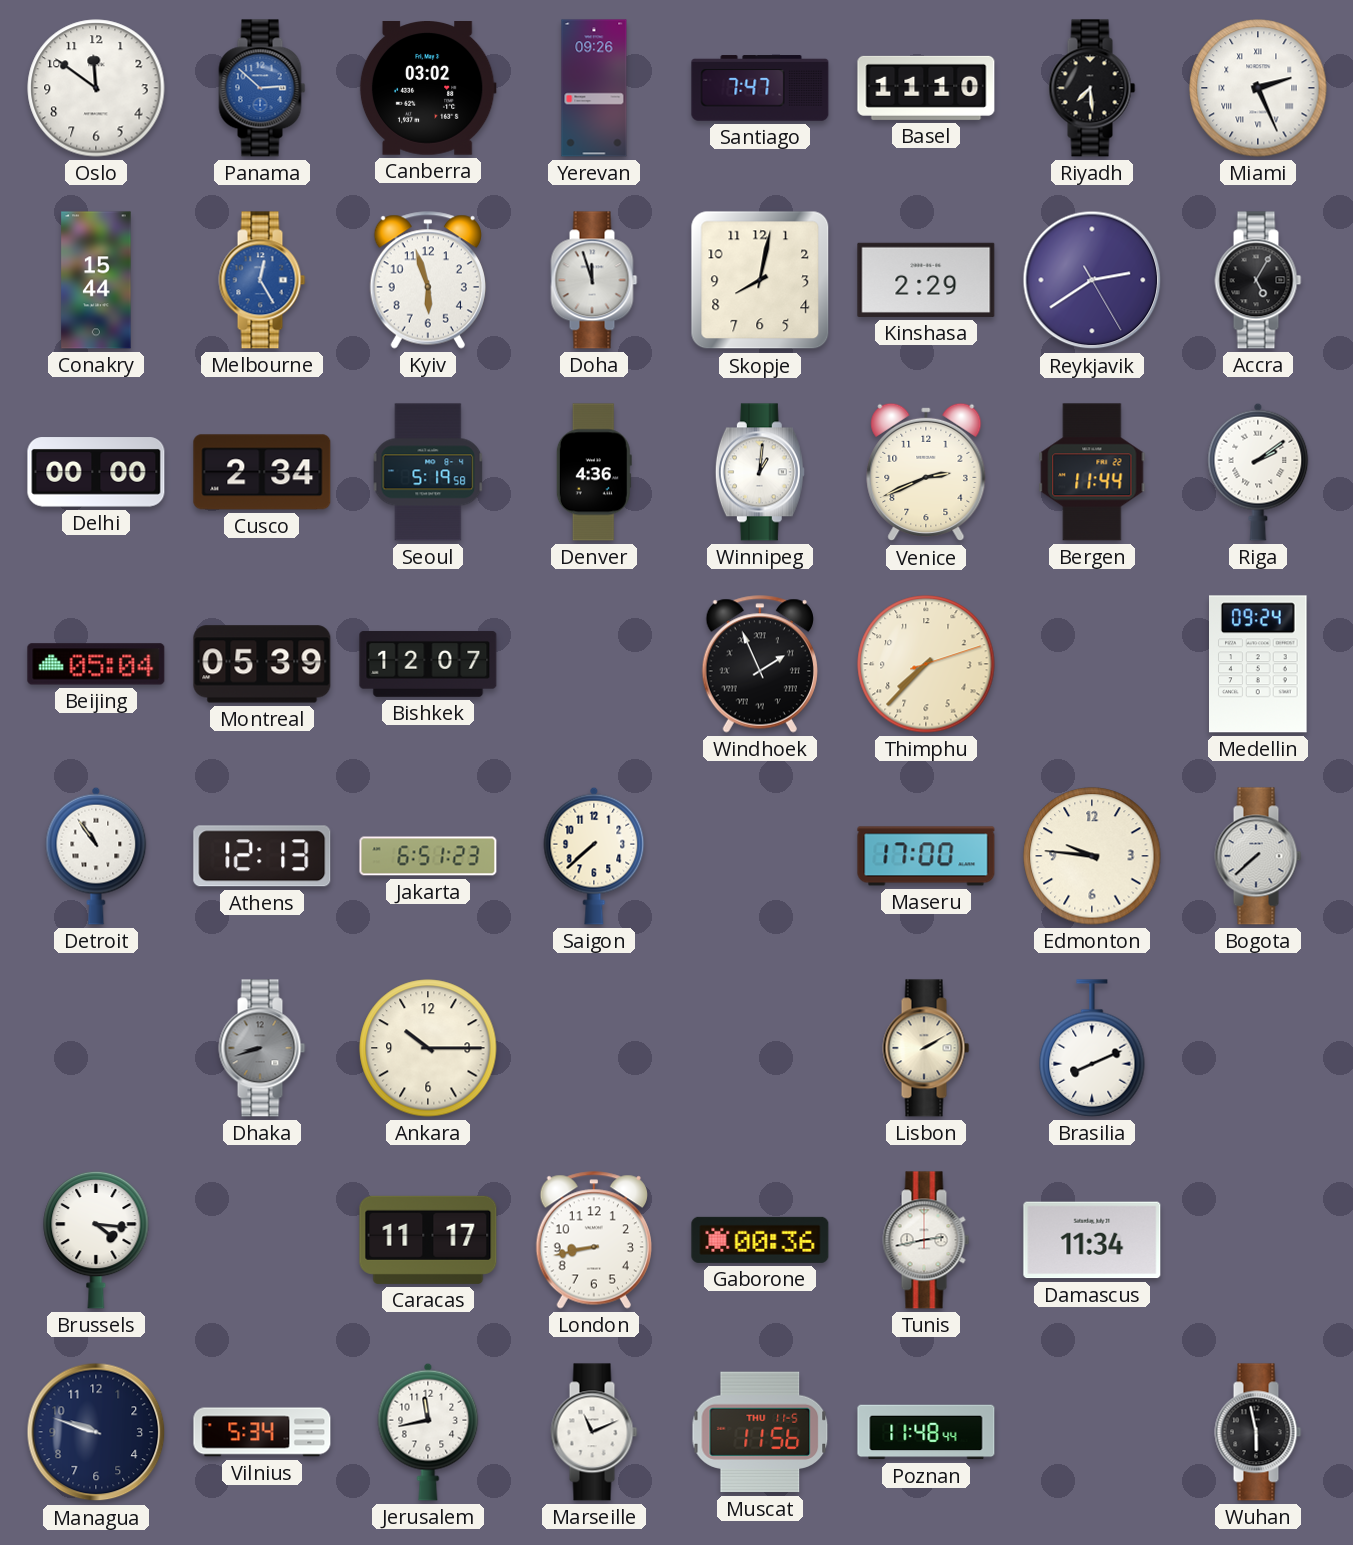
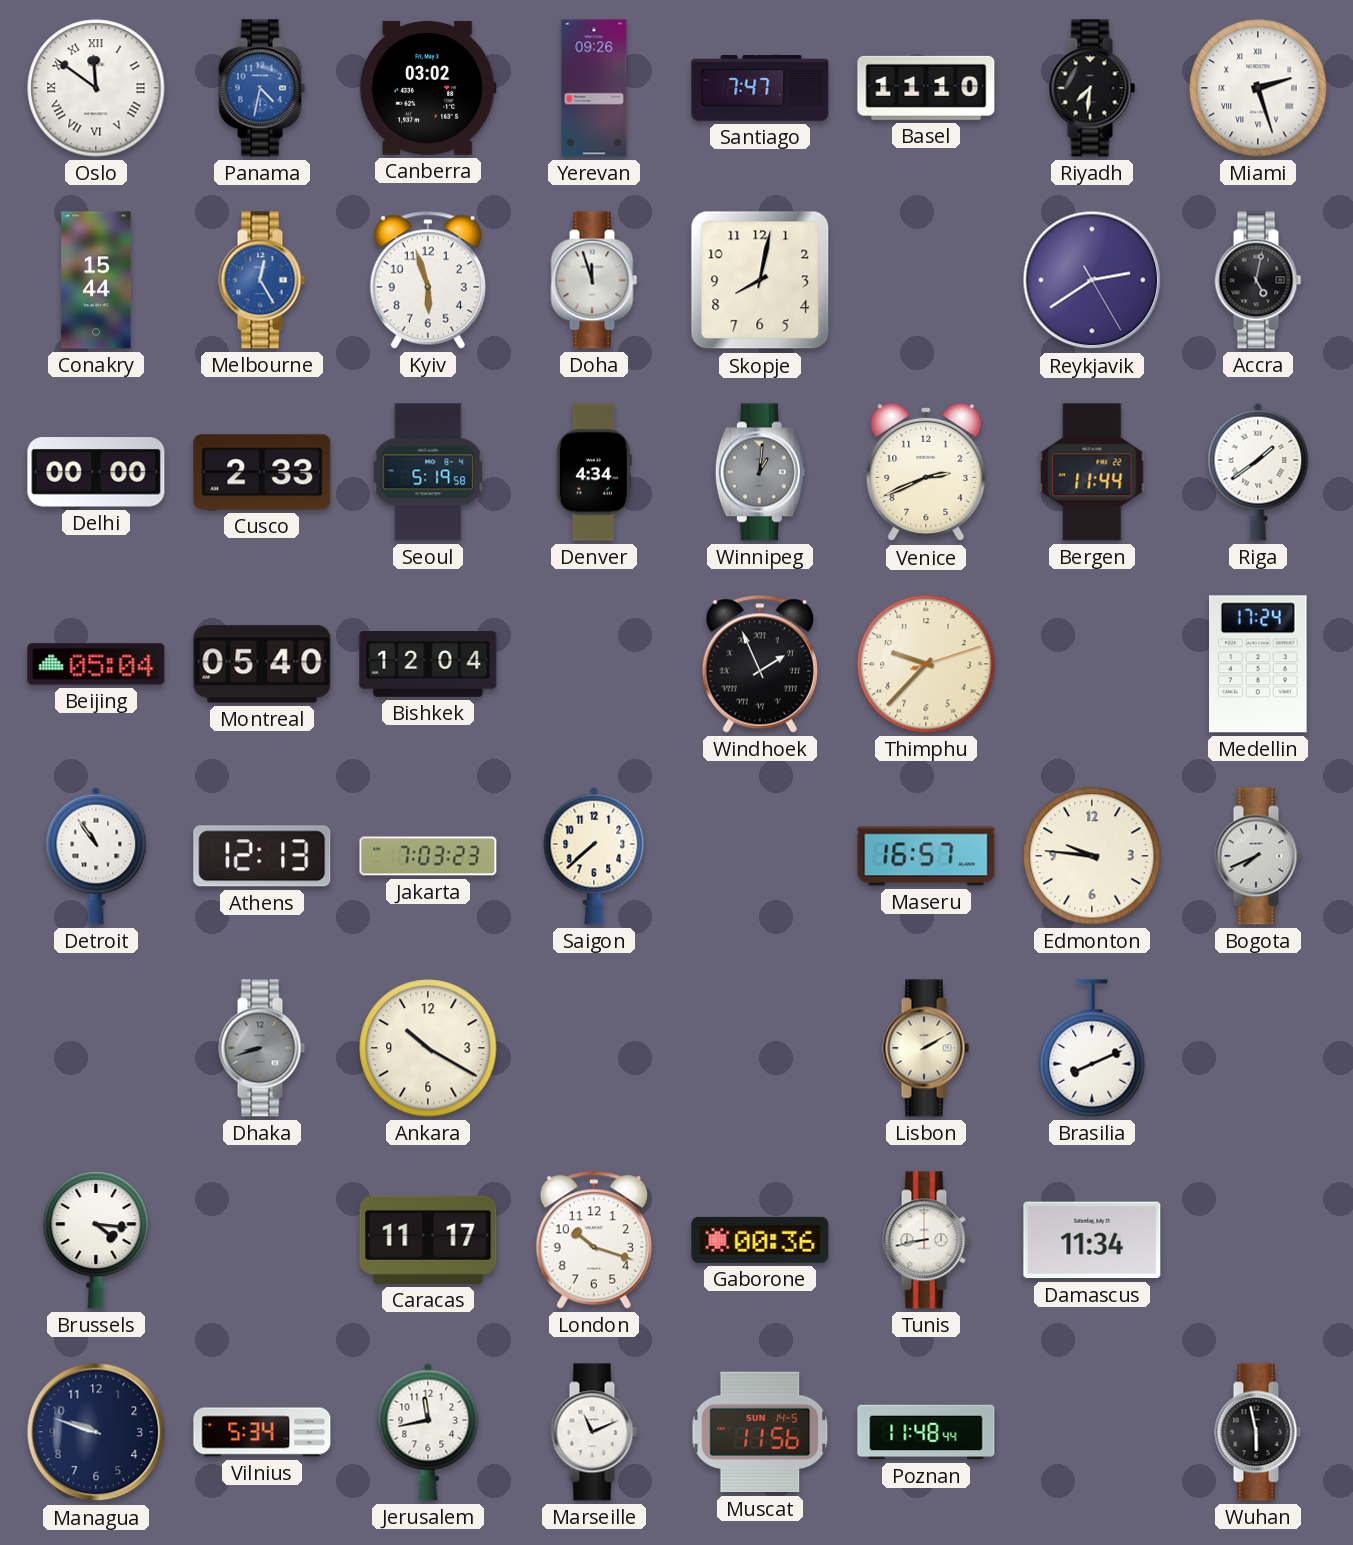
Oslo numerals: Arabic -> Roman
Panama: 2:52 -> 4:32
Riyadh: 7:29 -> 7:31
Miami: 2:26 -> 2:27
Kinshasa: 2:29 -> none
Accra: 5:05 -> 5:02
Cusco: 2:34 -> 2:33
Denver: 4:36 -> 4:34
Winnipeg dial: white -> grey
Riga: 2:09 -> 1:39
Montreal: 05:39 -> 05:40
Bishkek: 12:07 -> 12:04
Thimphu: 7:37 -> 9:37
Medellin: 09:24 -> 17:24
Jakarta: 6:51 -> 7:03
Maseru: 17:00 -> 16:57
Bogota: 7:38 -> 7:41
Ankara: 10:15 -> 10:20
London: 8:43 -> 10:18
Tunis: 2:43 -> 8:43
Muscat date: THU 11-5 -> SUN 14-5
